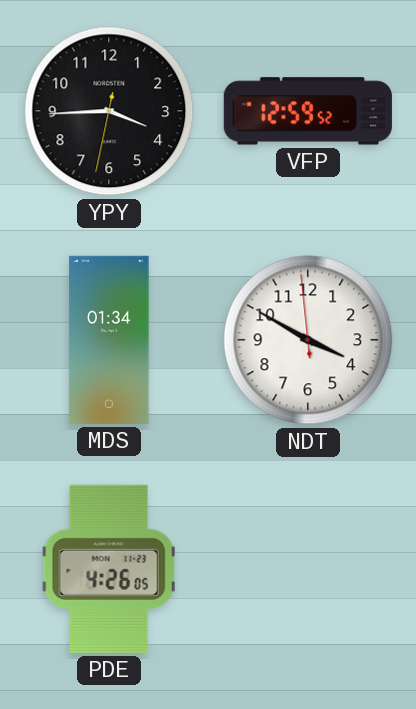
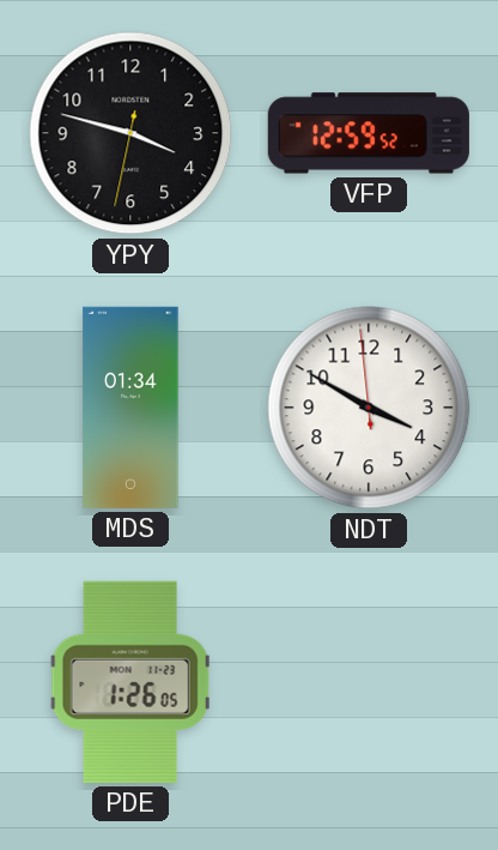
YPY: 3:44 -> 3:47
PDE: 4:26 -> 1:26
